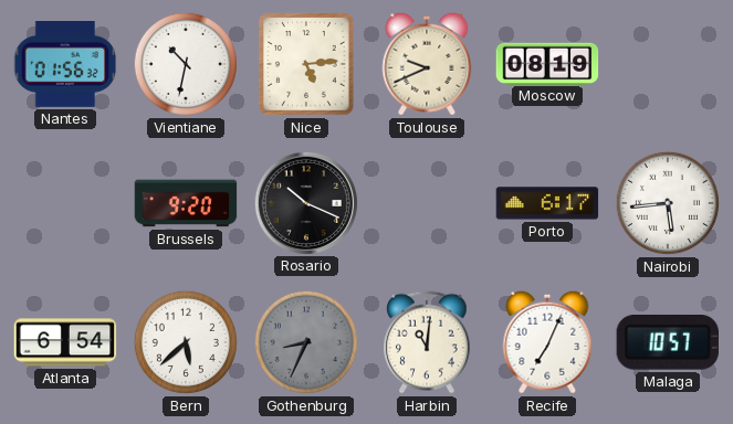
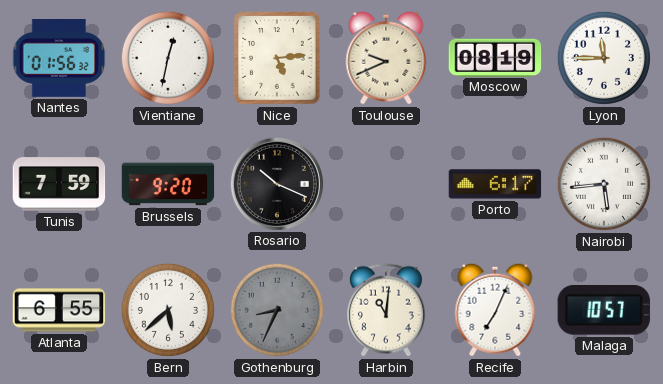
Vientiane: 10:32 -> 12:32
Lyon: none -> 11:45
Tunis: none -> 7:59
Atlanta: 6:54 -> 6:55
